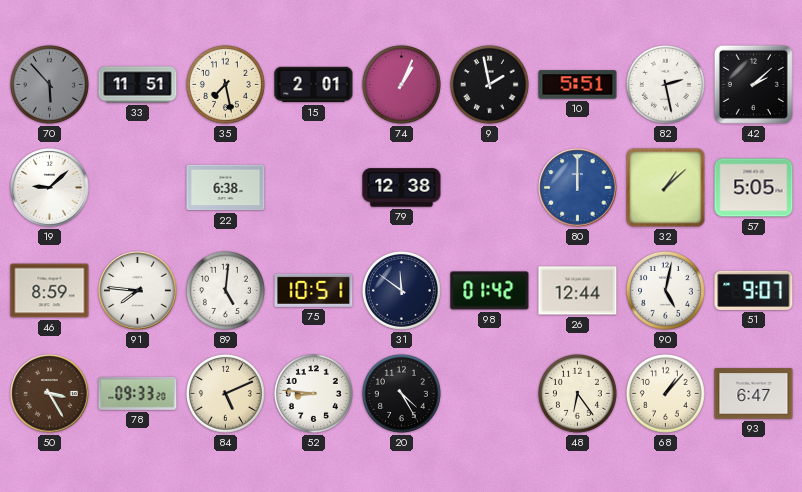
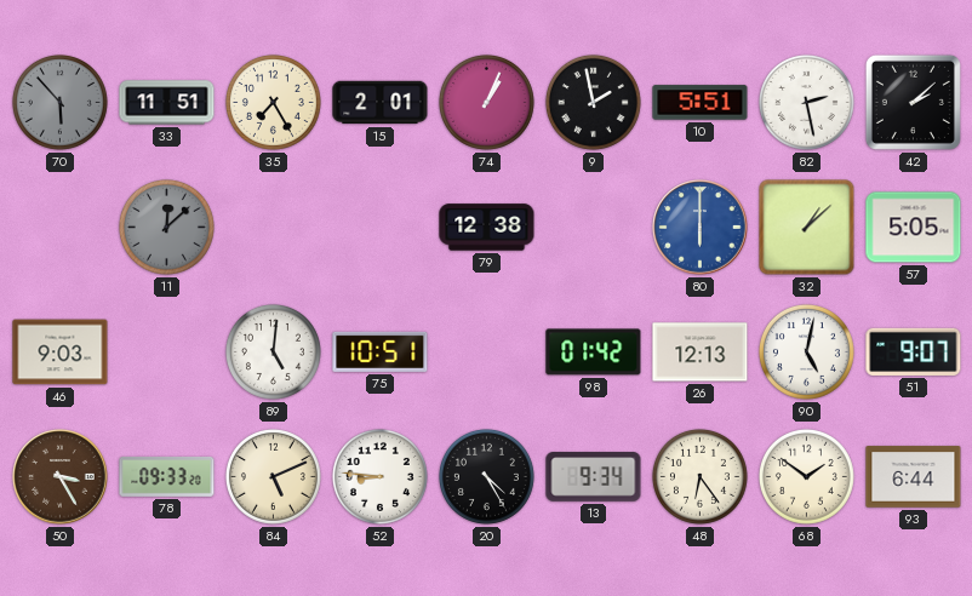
35: 7:28 -> 7:25
19: 9:08 -> none
11: none -> 12:08
22: 6:38 -> none
80: 12:00 -> 6:00
46: 8:59 -> 9:03
91: 7:46 -> none
31: 11:51 -> none
26: 12:44 -> 12:13
13: none -> 9:34
68: 1:07 -> 1:51
93: 6:47 -> 6:44
